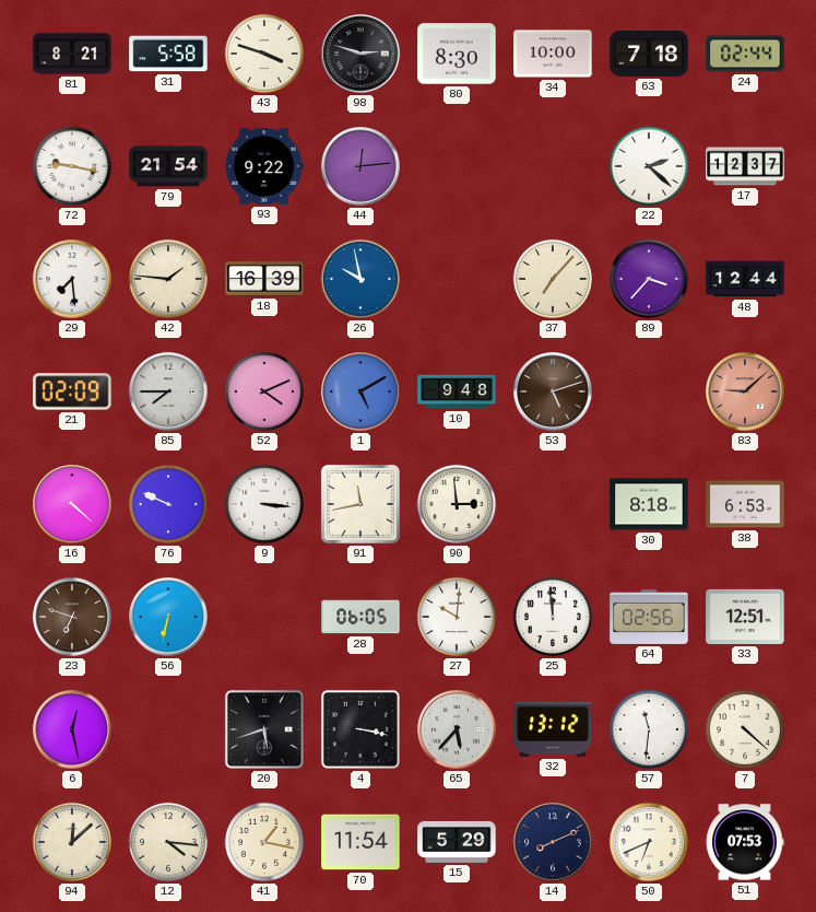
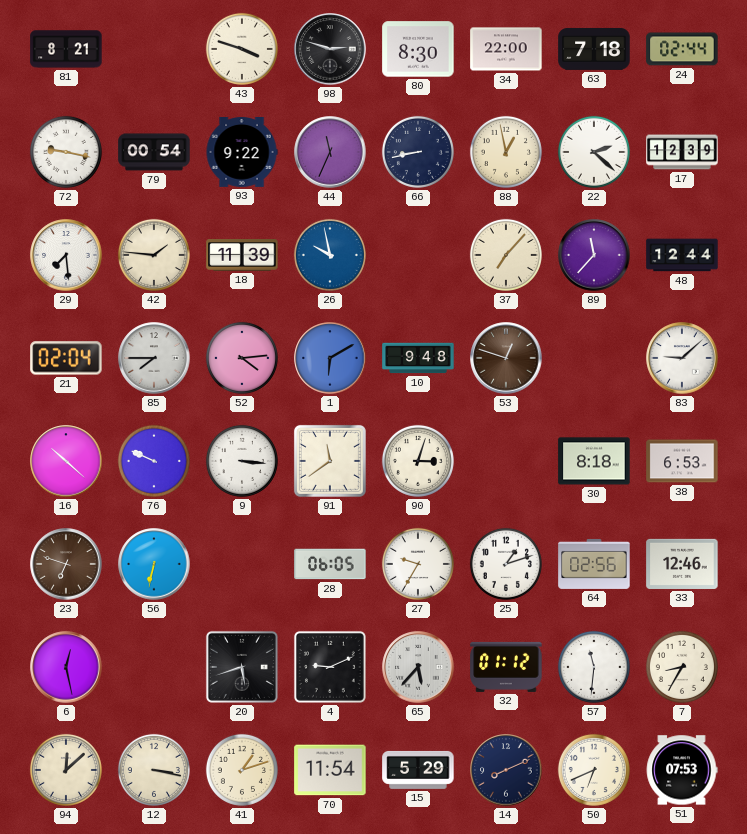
31: 5:58 -> none
34: 10:00 -> 22:00
79: 21:54 -> 00:54
44: 12:14 -> 11:34
66: none -> 8:43
88: none -> 12:58
17: 12:37 -> 12:39
18: 16:39 -> 11:39
89: 3:37 -> 11:37
21: 02:09 -> 02:04
52: 4:11 -> 4:14
1: 5:10 -> 6:10
53: 5:12 -> 12:48
83 dial: salmon -> white
16: 4:22 -> 10:22
91: 11:43 -> 11:39
90: 2:59 -> 3:03
27: 10:01 -> 9:35
25: 11:59 -> 1:12
33: 12:51 -> 12:46
4: 3:17 -> 9:11
32: 13:12 -> 01:12
7: 4:22 -> 8:35
12: 4:16 -> 3:17
41: 1:17 -> 1:12
